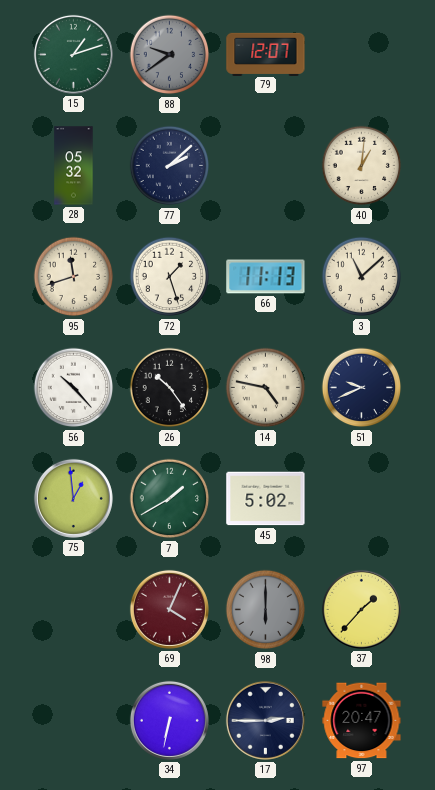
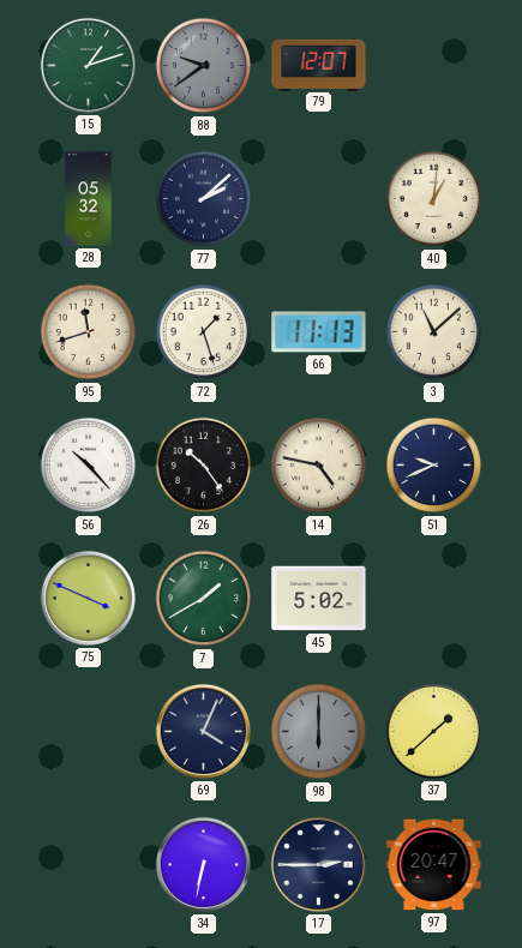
75: 12:59 -> 3:49
69 dial: burgundy -> navy
37: 1:37 -> 1:38
